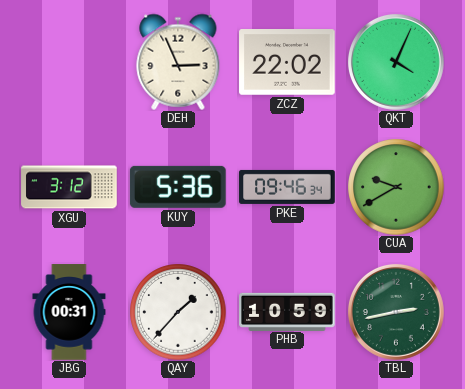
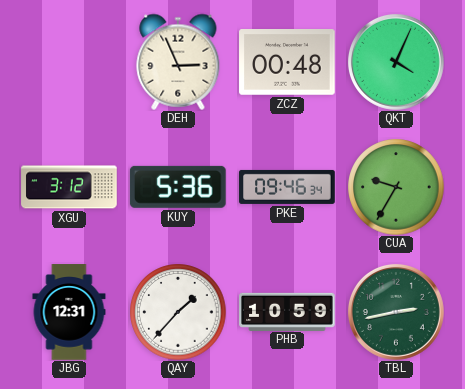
ZCZ: 22:02 -> 00:48
CUA: 9:40 -> 9:35
JBG: 00:31 -> 12:31
